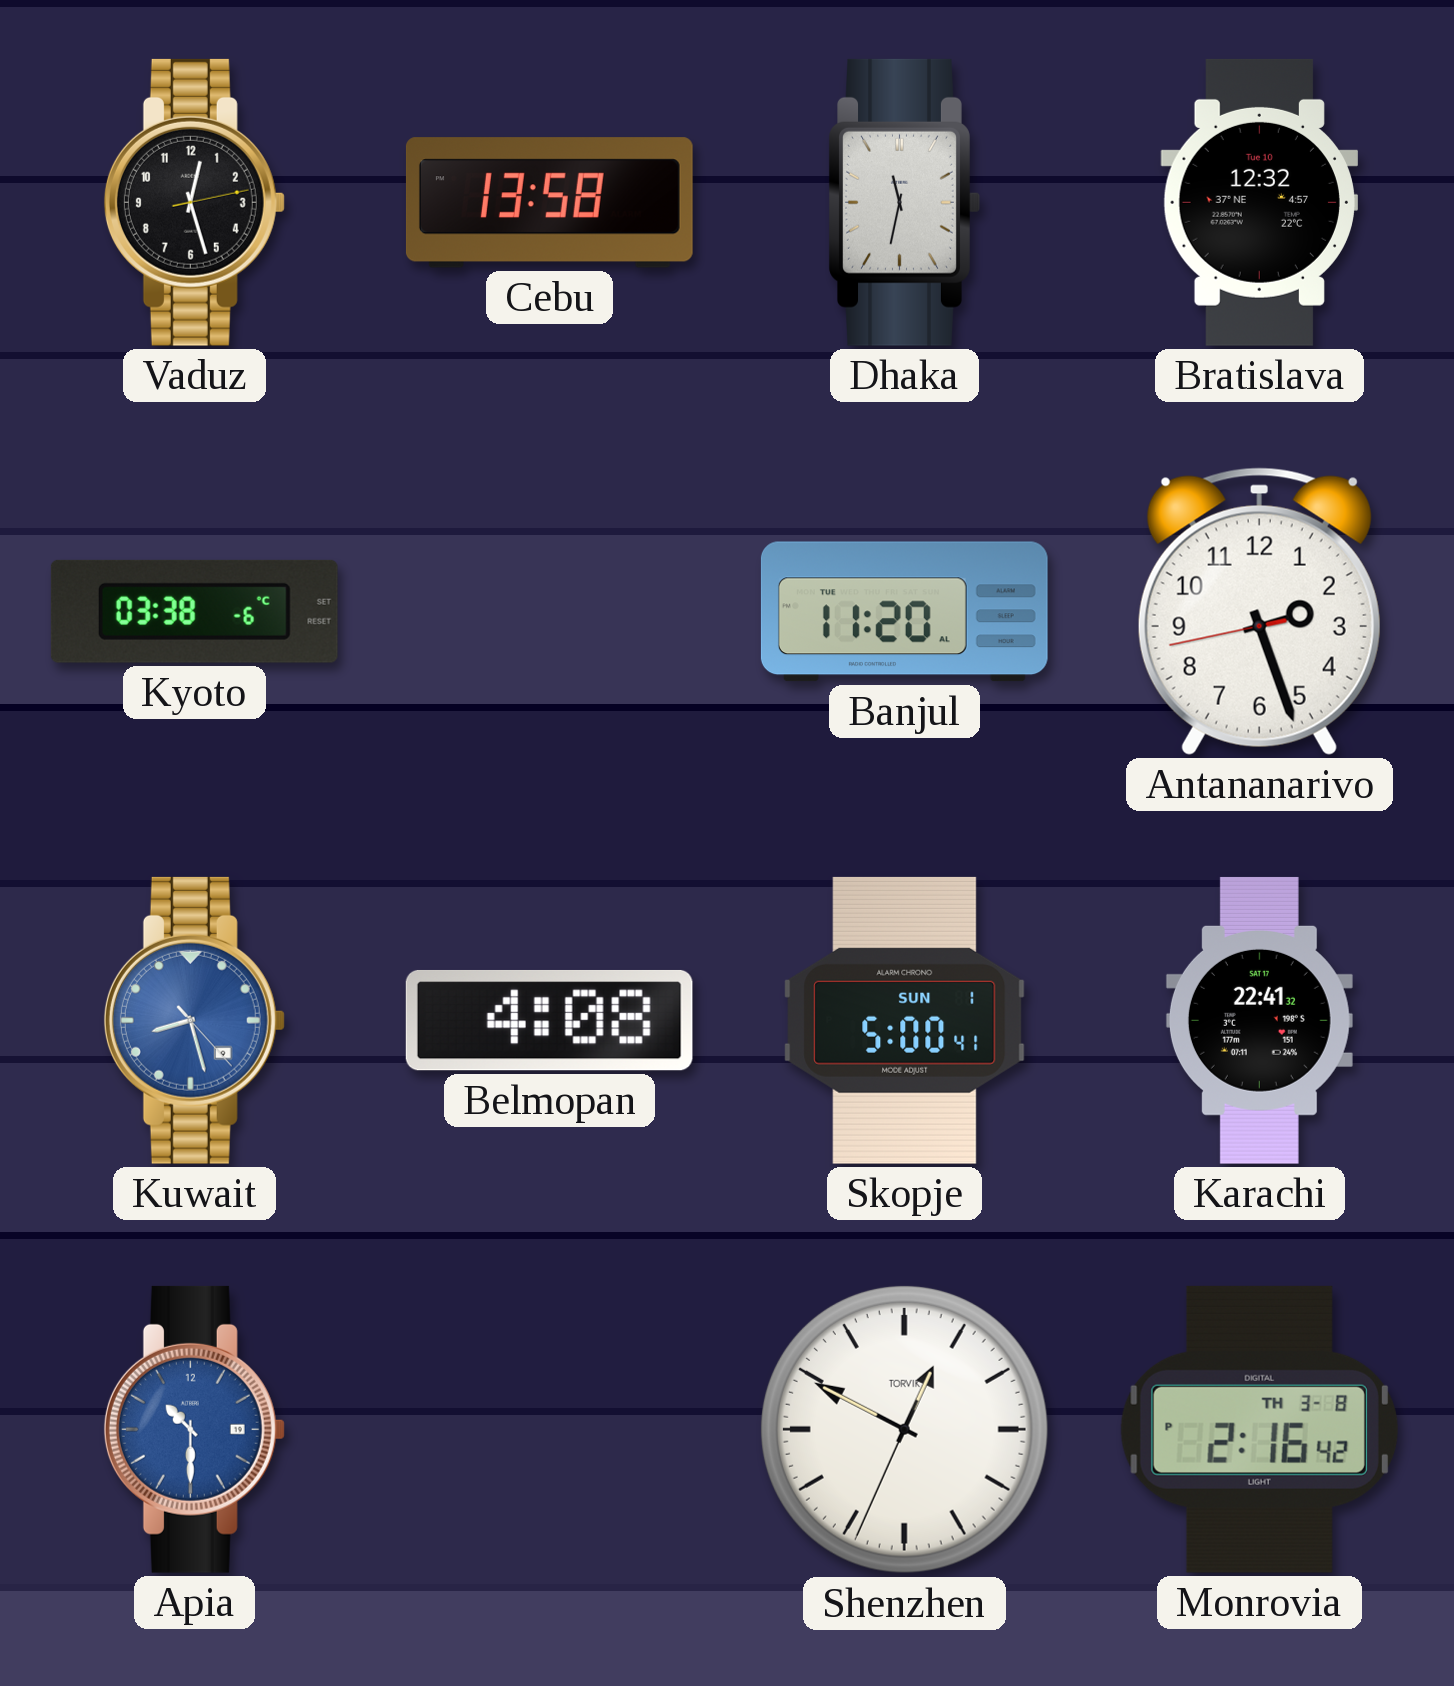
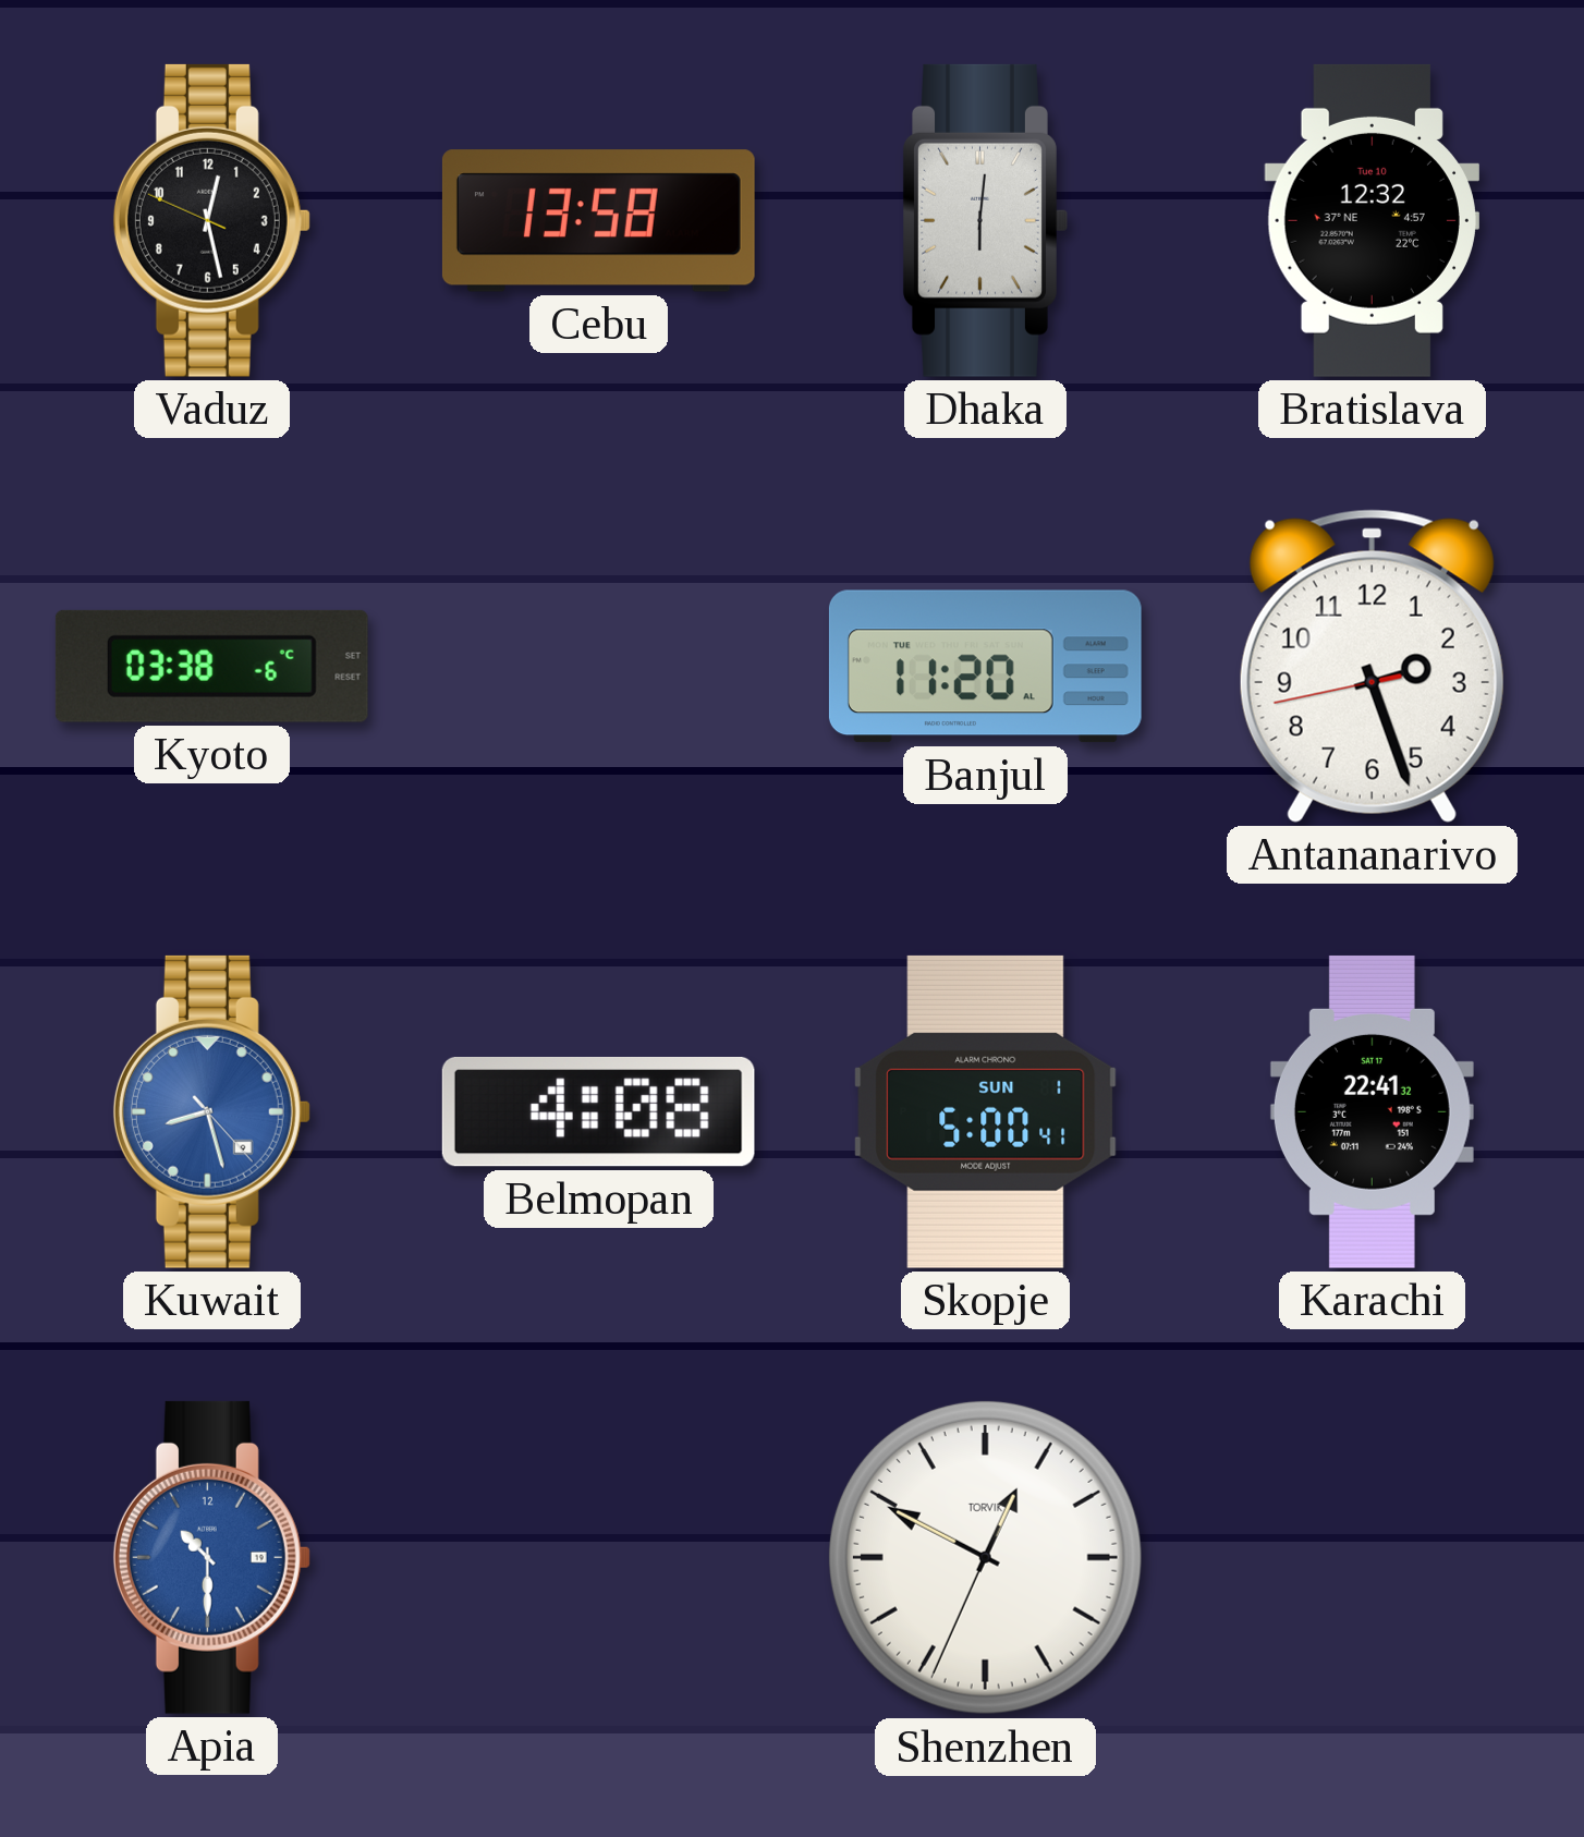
Vaduz: 12:27:13 -> 12:27:49
Dhaka: 11:32 -> 6:01
Monrovia: 2:16 -> none
